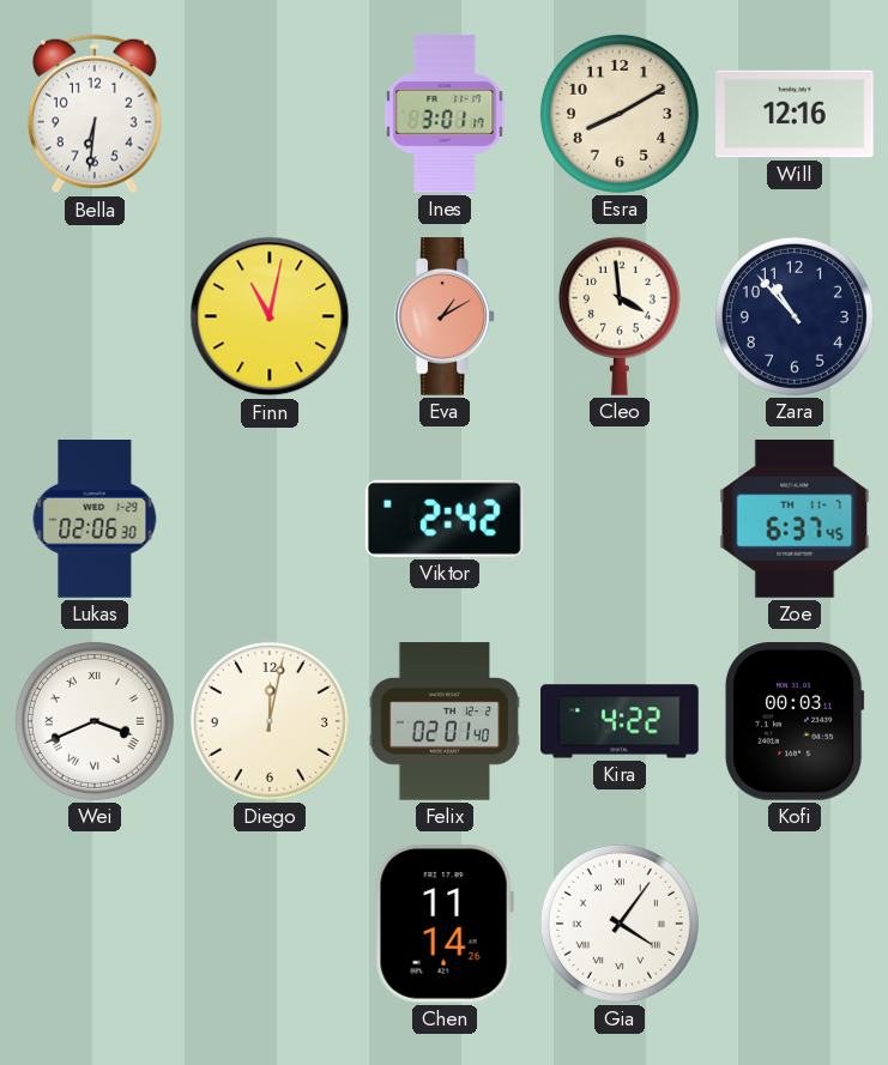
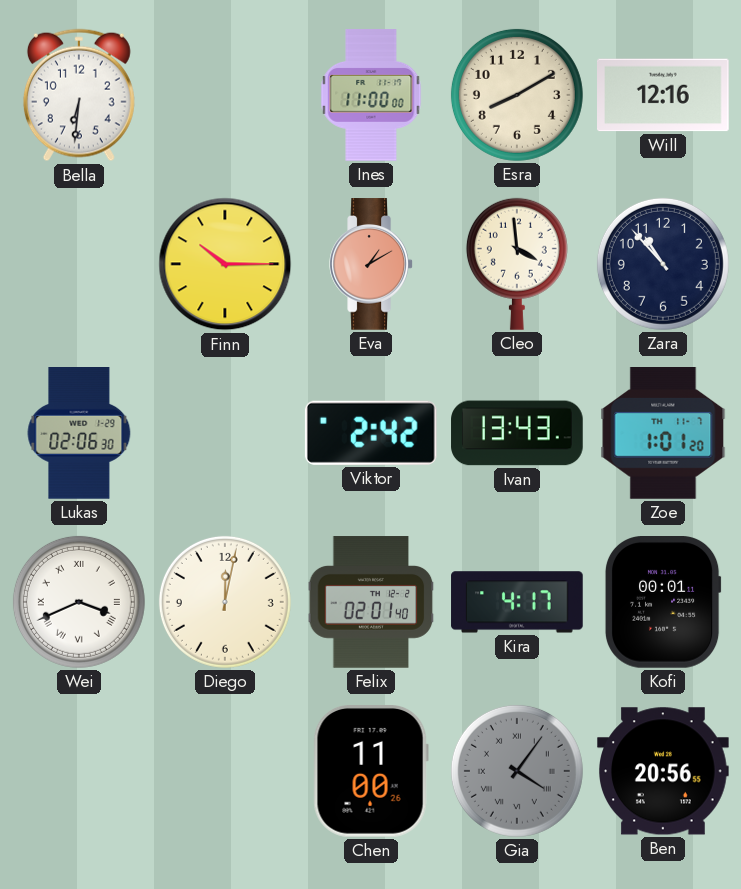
Ines: 3:01 -> 11:00
Finn: 11:02 -> 10:15
Ivan: none -> 13:43
Zoe: 6:37 -> 1:01
Kira: 4:22 -> 4:17
Kofi: 00:03 -> 00:01
Chen: 11:14 -> 11:00
Gia dial: white -> grey
Ben: none -> 20:56
